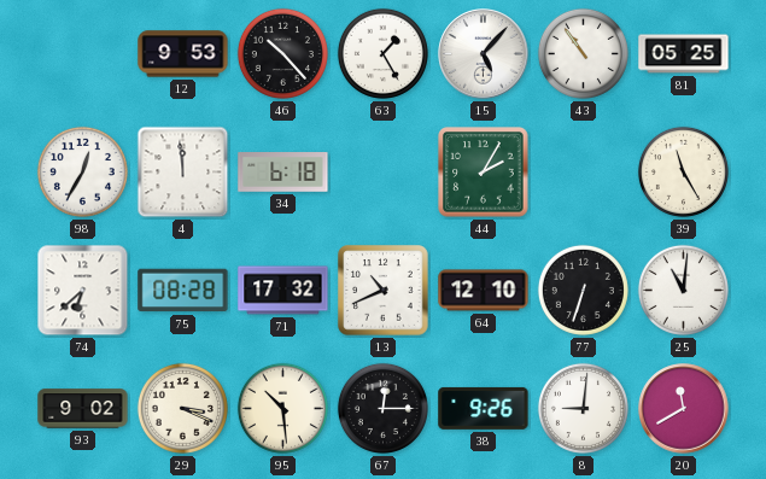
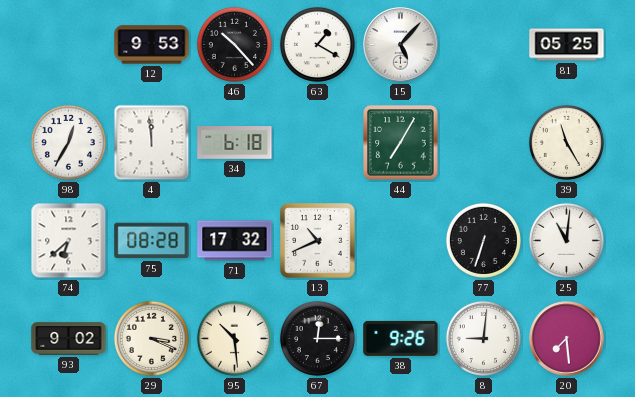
63: 1:25 -> 1:20
43: 10:54 -> none
44: 2:05 -> 7:05
64: 12:10 -> none
20: 11:40 -> 7:29
